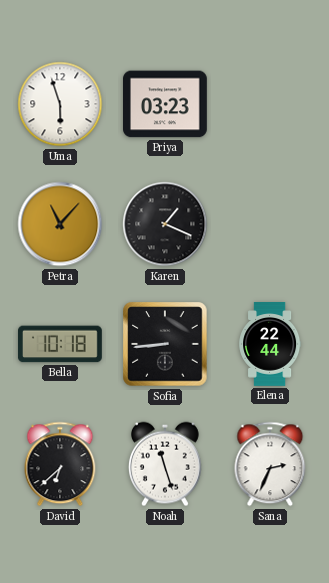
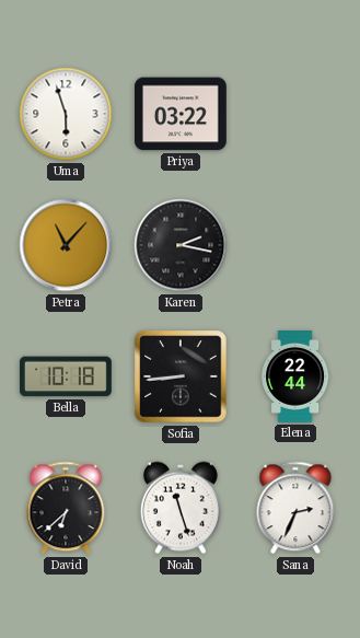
Priya: 03:23 -> 03:22
Karen: 1:19 -> 2:17
